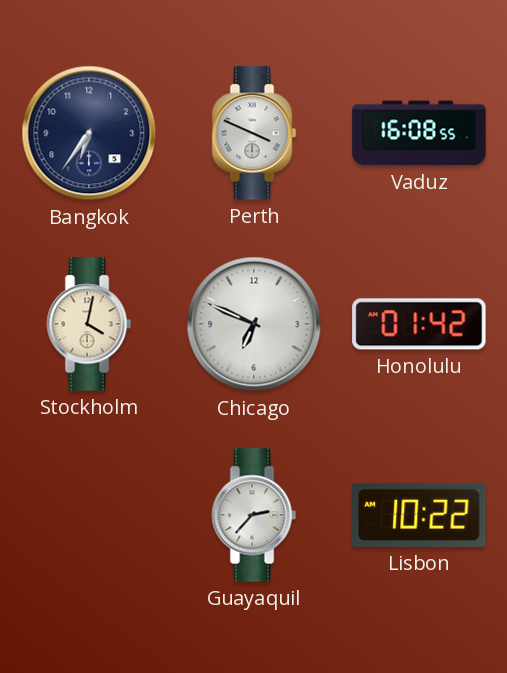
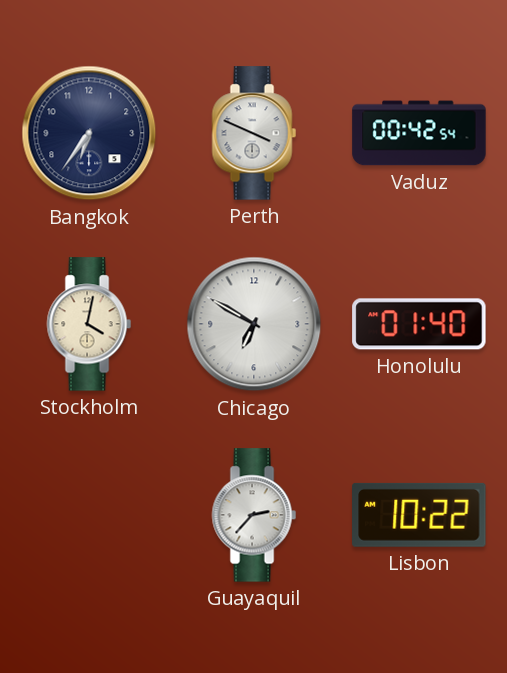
Vaduz: 16:08 -> 00:42
Chicago: 6:49 -> 6:50
Honolulu: 01:42 -> 01:40
